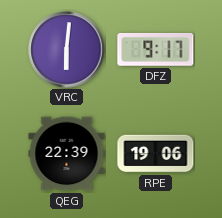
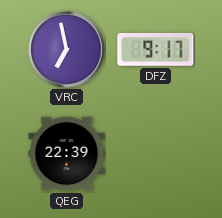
VRC: 6:01 -> 6:58
RPE: 19:06 -> none
